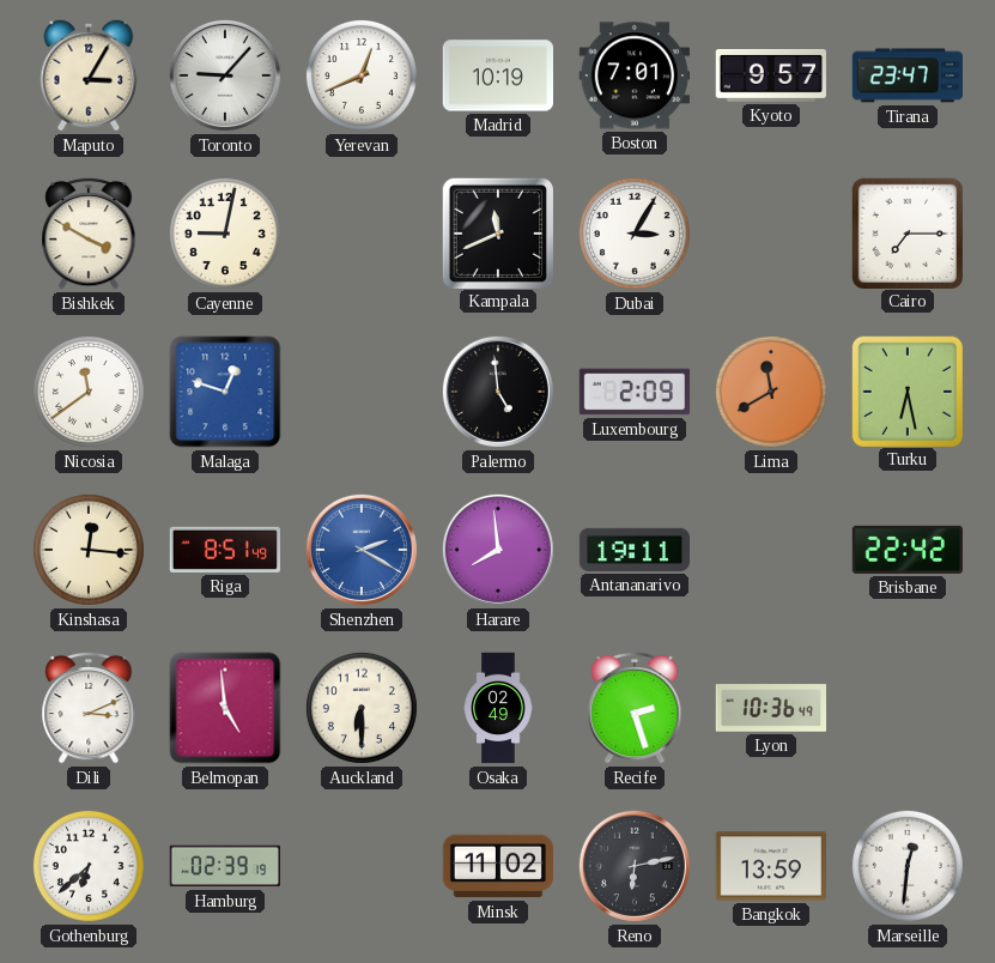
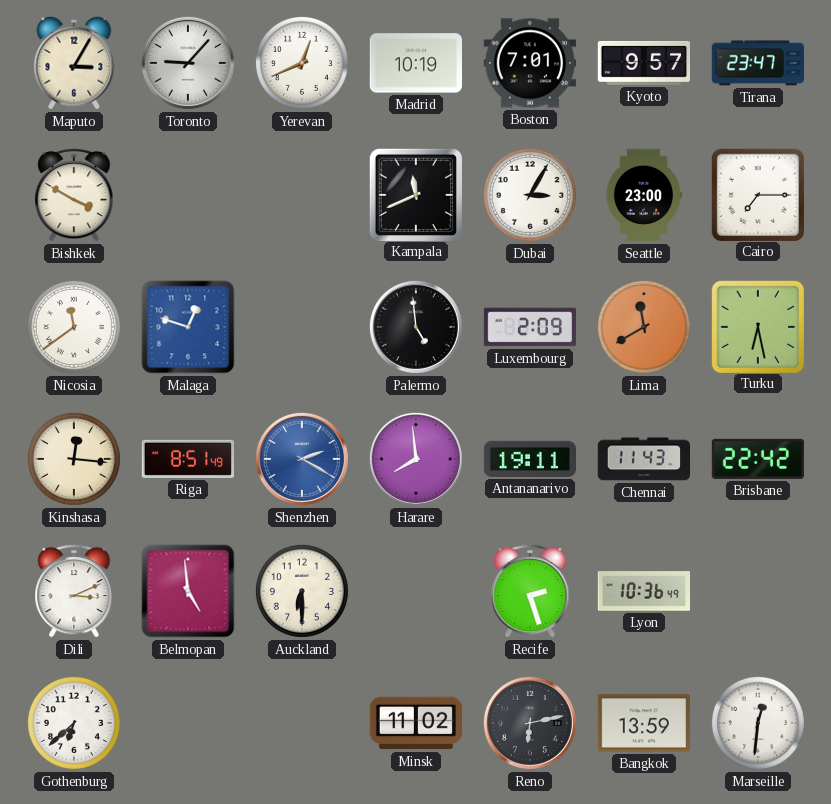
Cayenne: 9:02 -> none
Seattle: none -> 23:00
Chennai: none -> 11:43
Osaka: 02:49 -> none
Hamburg: 02:39 -> none
